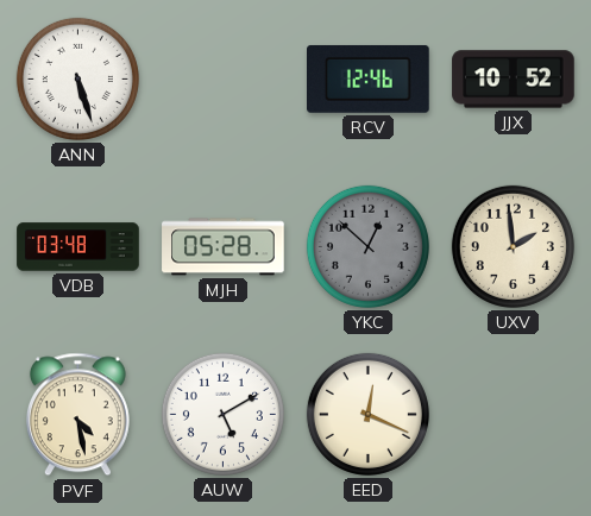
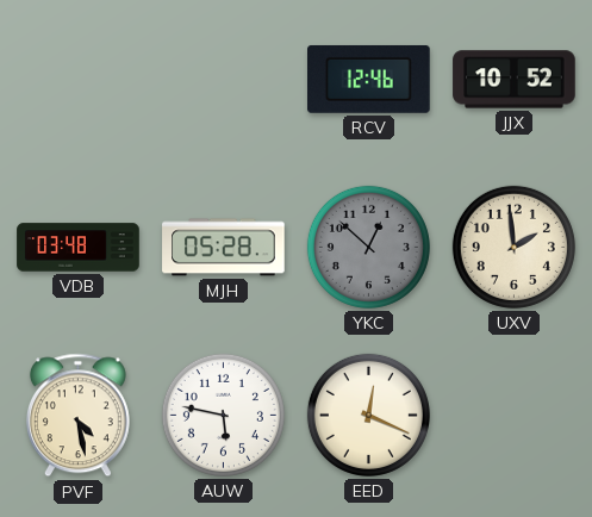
ANN: 5:27 -> none
AUW: 5:10 -> 5:47
